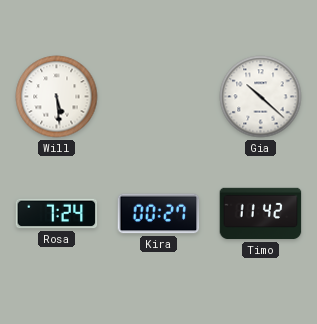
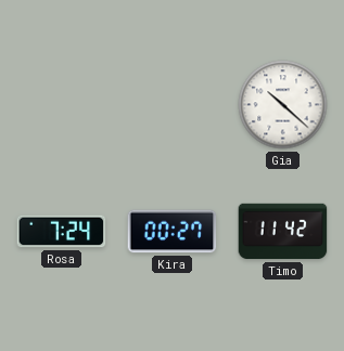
Will: 5:29 -> none
